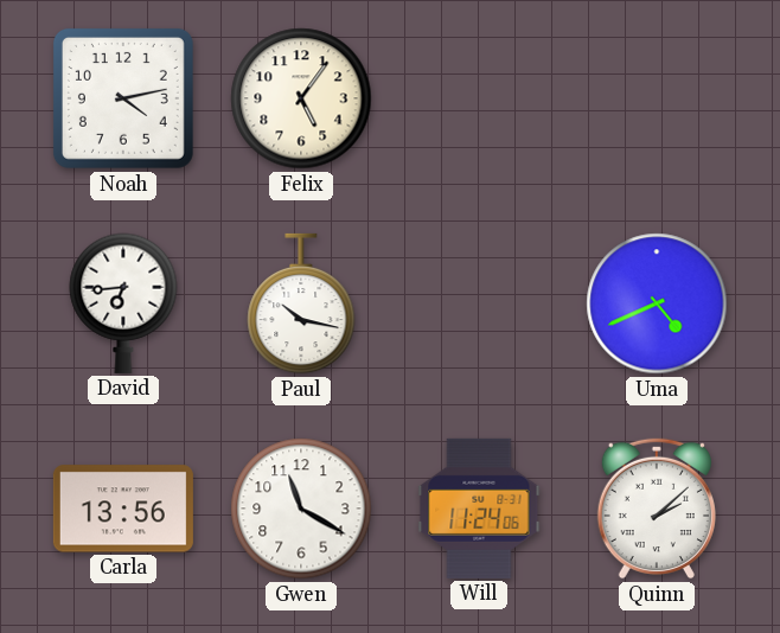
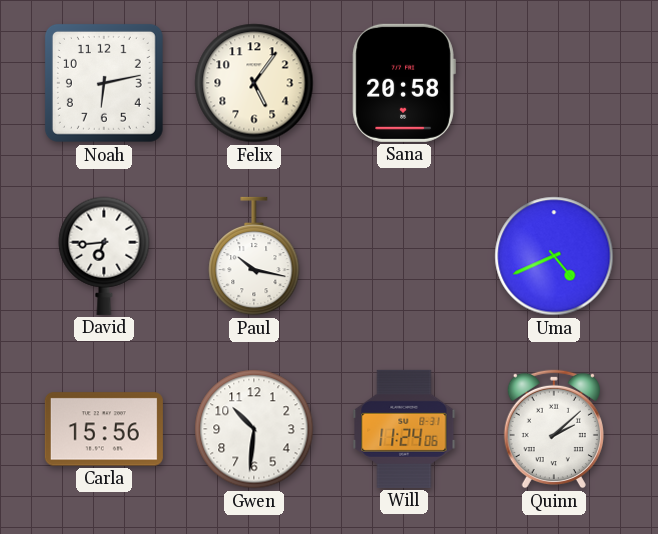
Noah: 4:13 -> 6:13
Sana: none -> 20:58
Carla: 13:56 -> 15:56
Gwen: 11:20 -> 10:31
